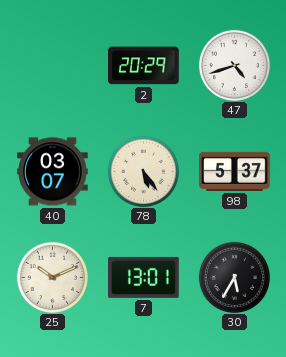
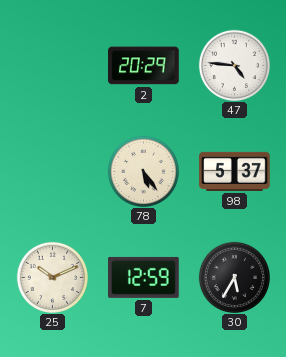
47: 4:42 -> 4:46
40: 03:07 -> none
7: 13:01 -> 12:59
